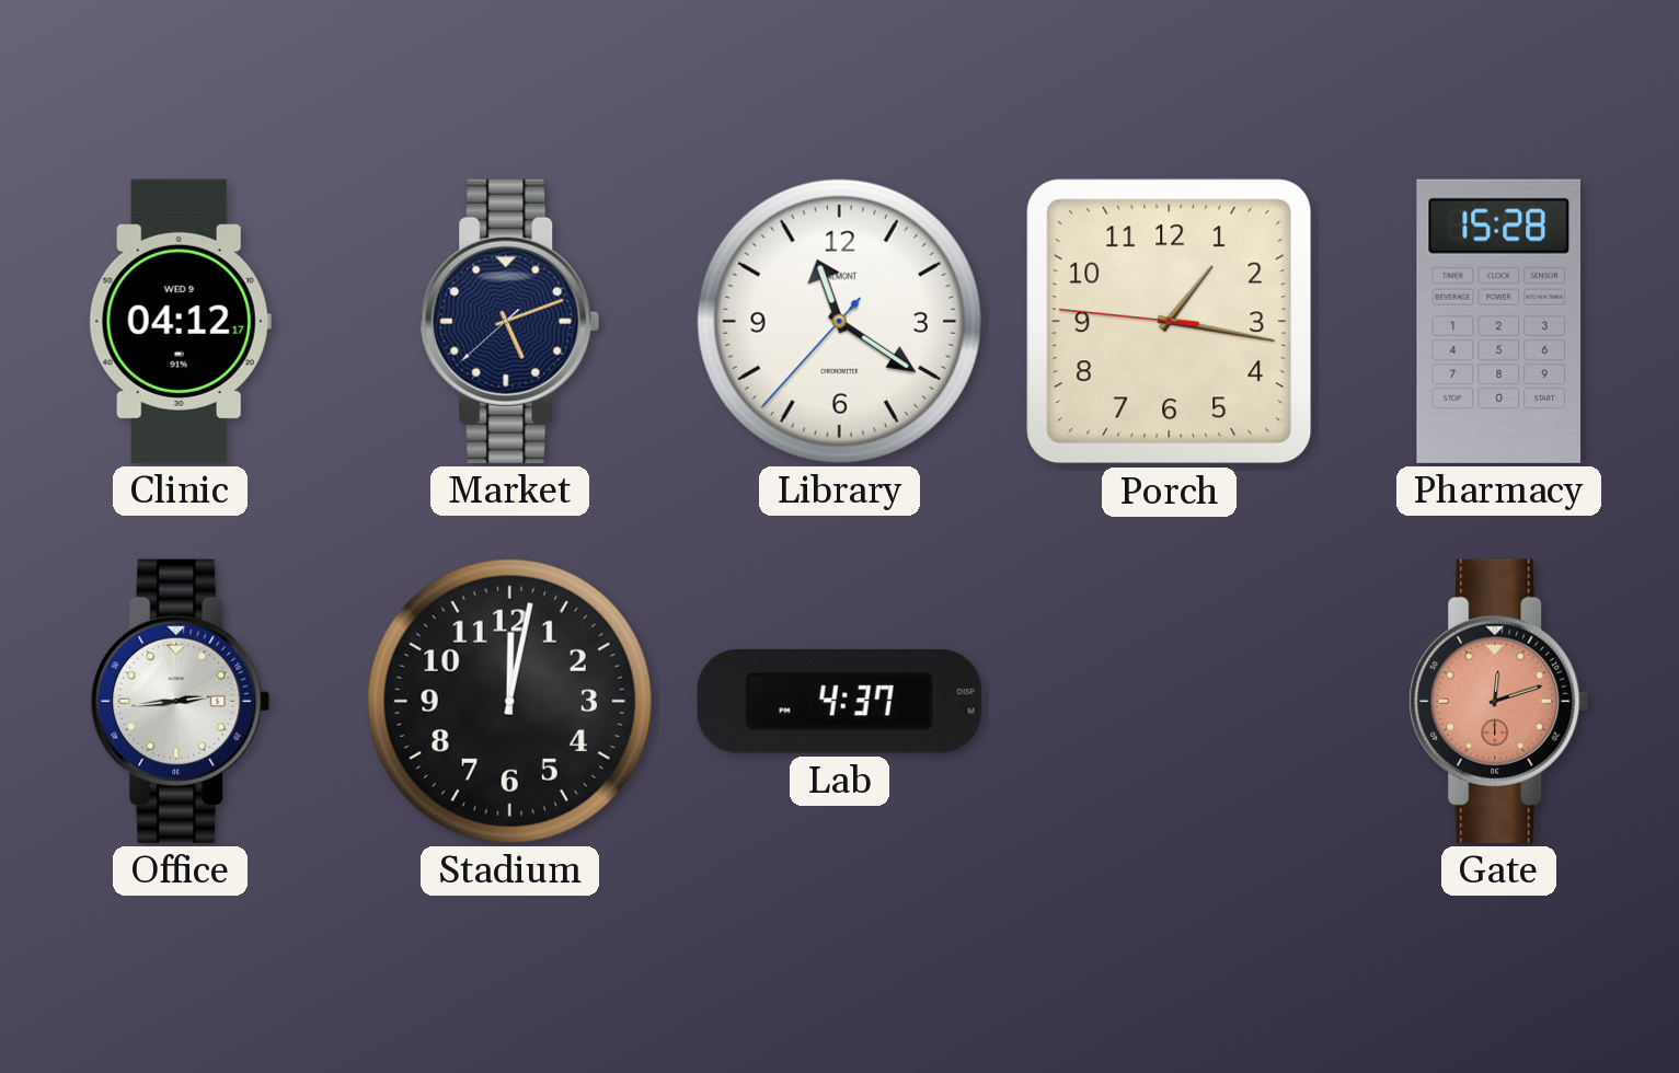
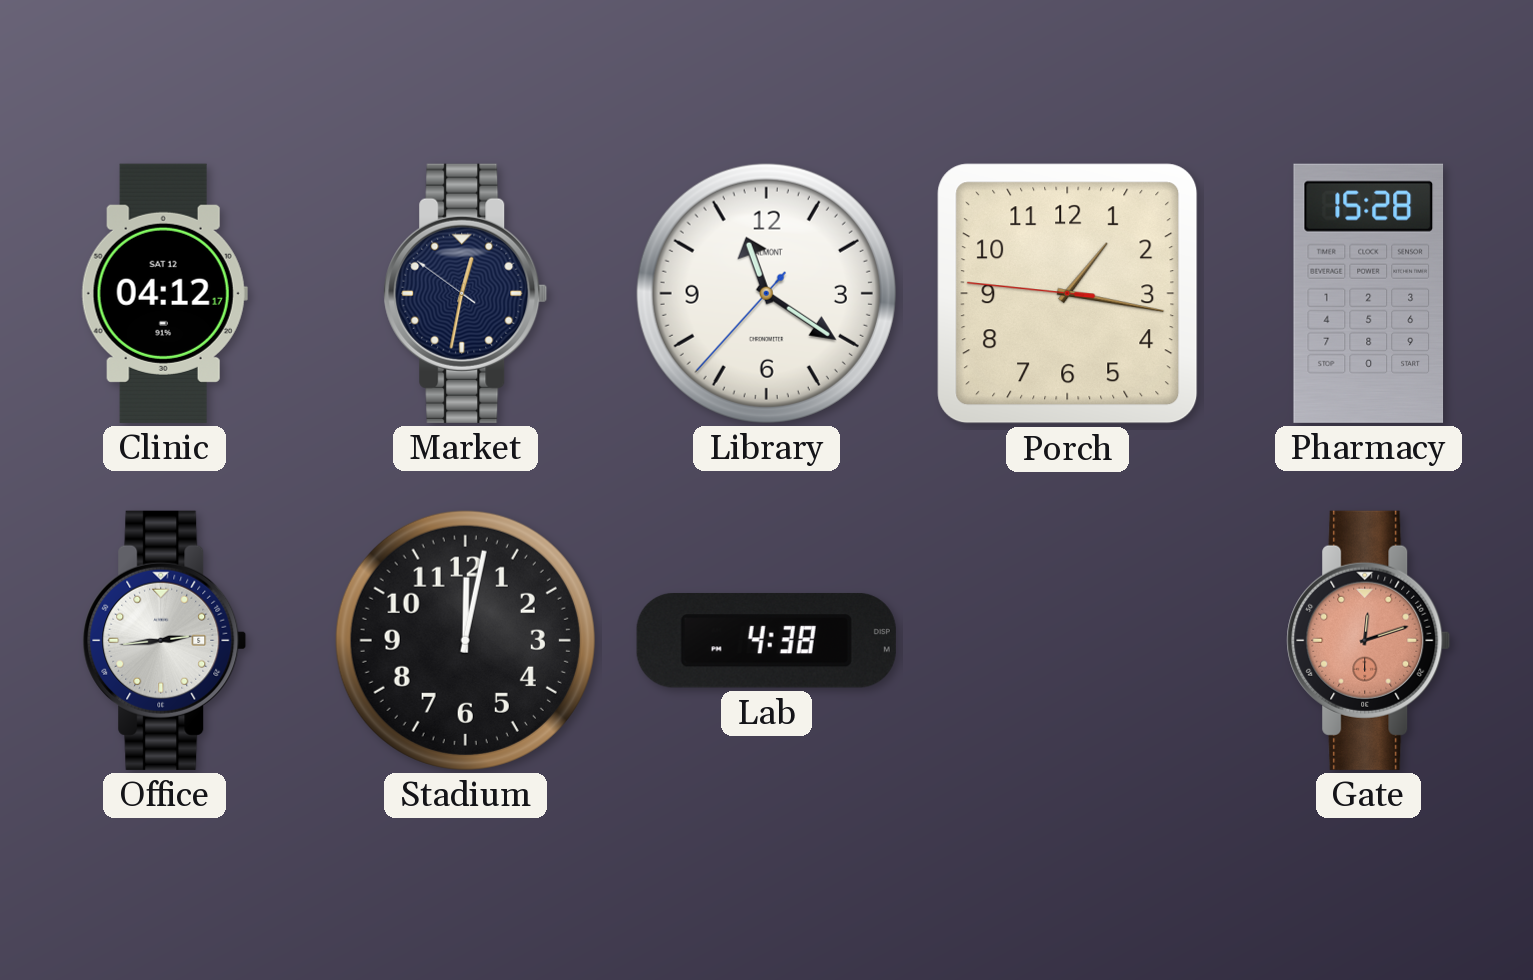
Clinic date: WED 9 -> SAT 12
Market: 5:11 -> 12:31
Lab: 4:37 -> 4:38
